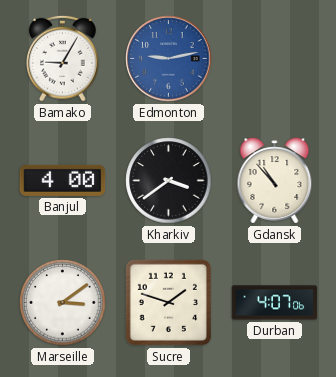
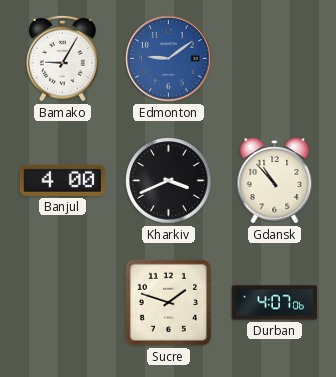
Edmonton: 9:13 -> 9:09
Kharkiv: 3:39 -> 3:41
Marseille: 3:09 -> none
